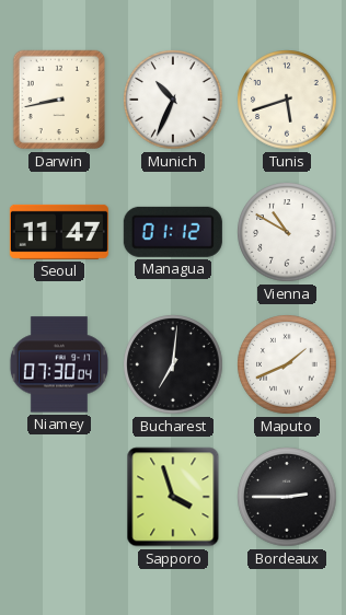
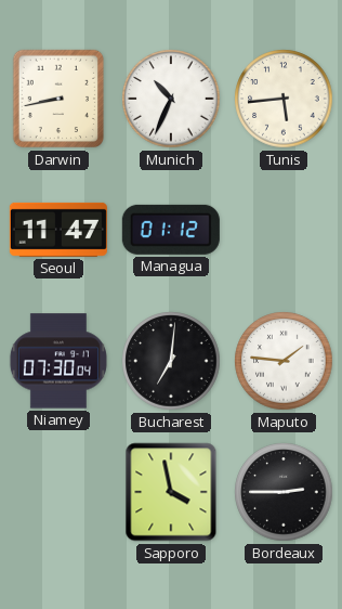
Tunis: 5:42 -> 5:44
Vienna: 10:50 -> none
Maputo: 1:41 -> 1:46
Sapporo: 3:57 -> 3:58
